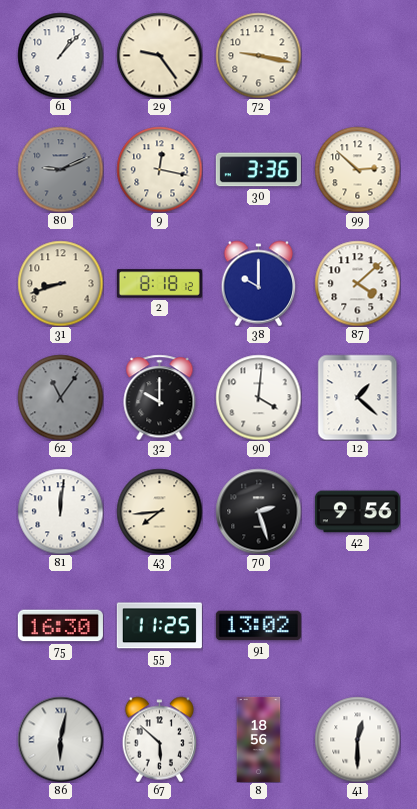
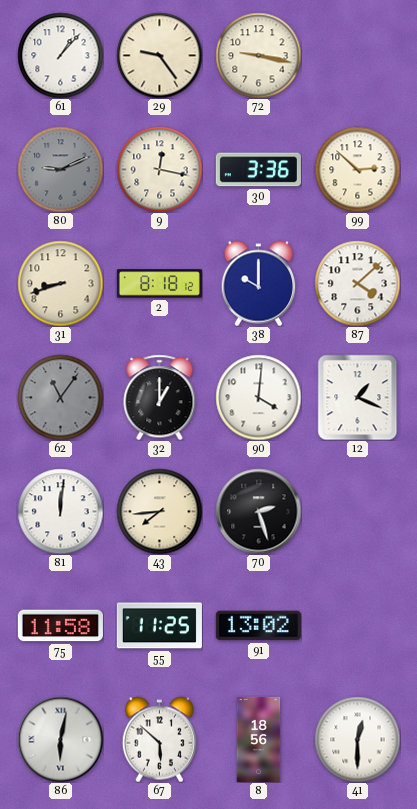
32: 10:00 -> 1:00
12: 1:22 -> 1:19
42: 9:56 -> none
75: 16:30 -> 11:58
